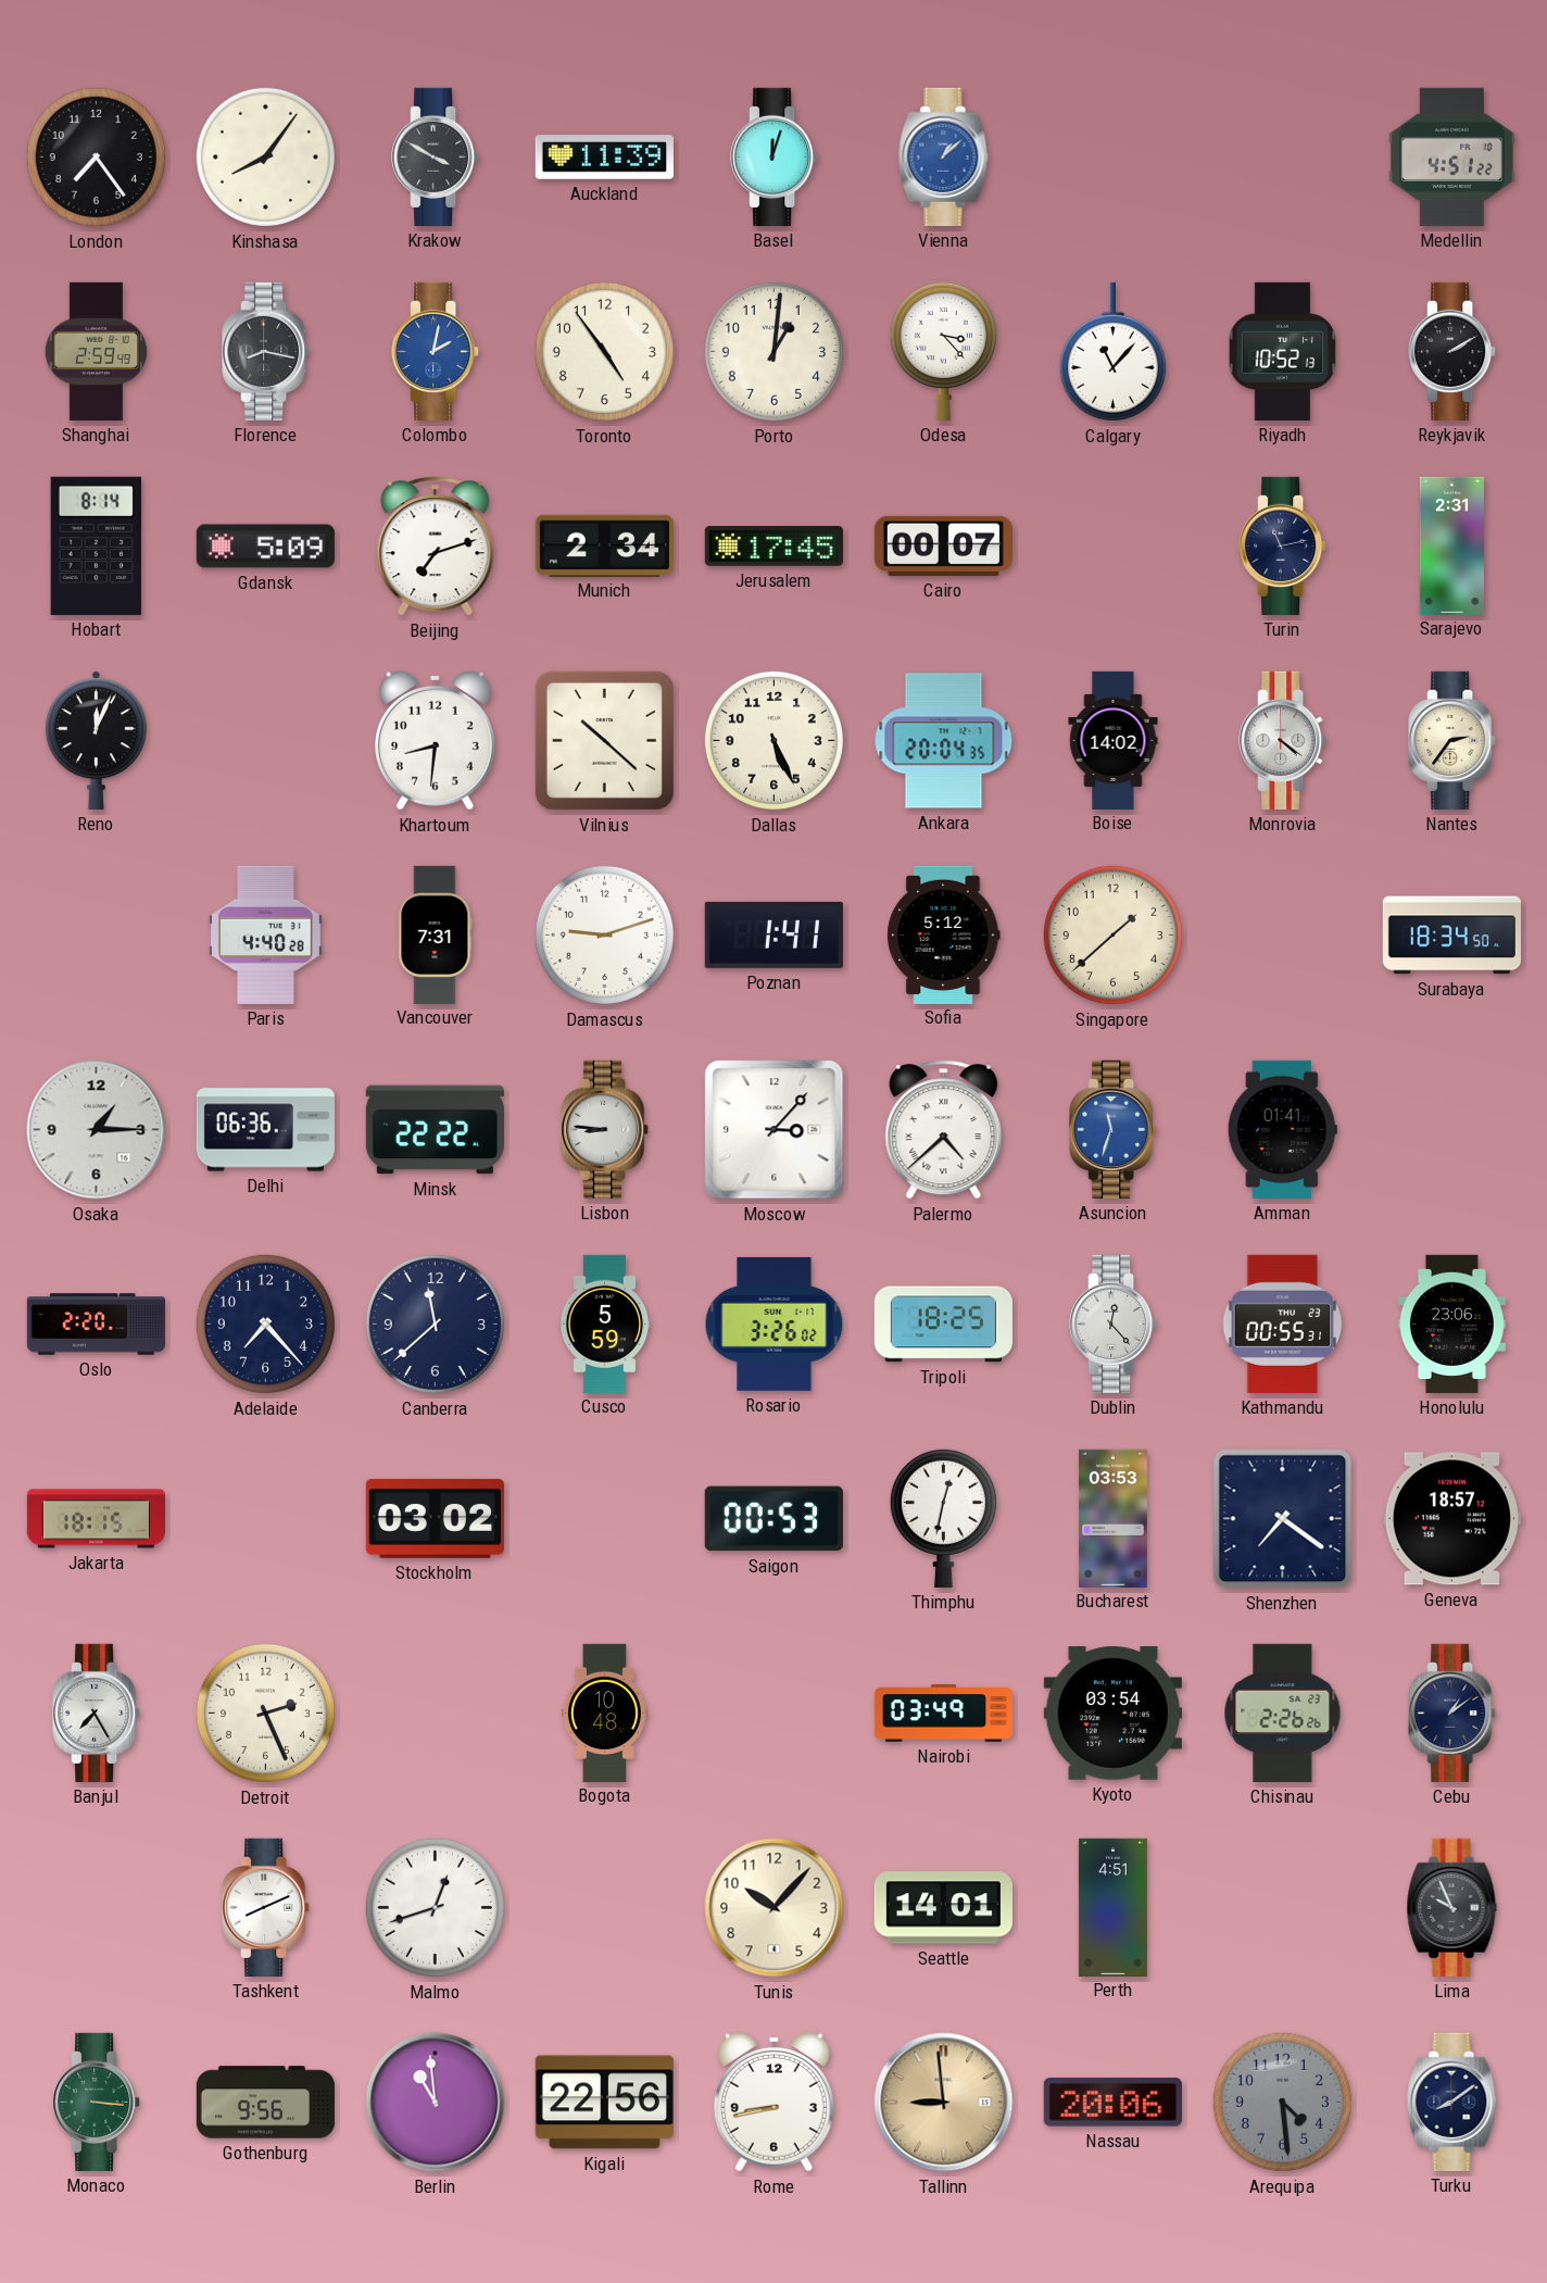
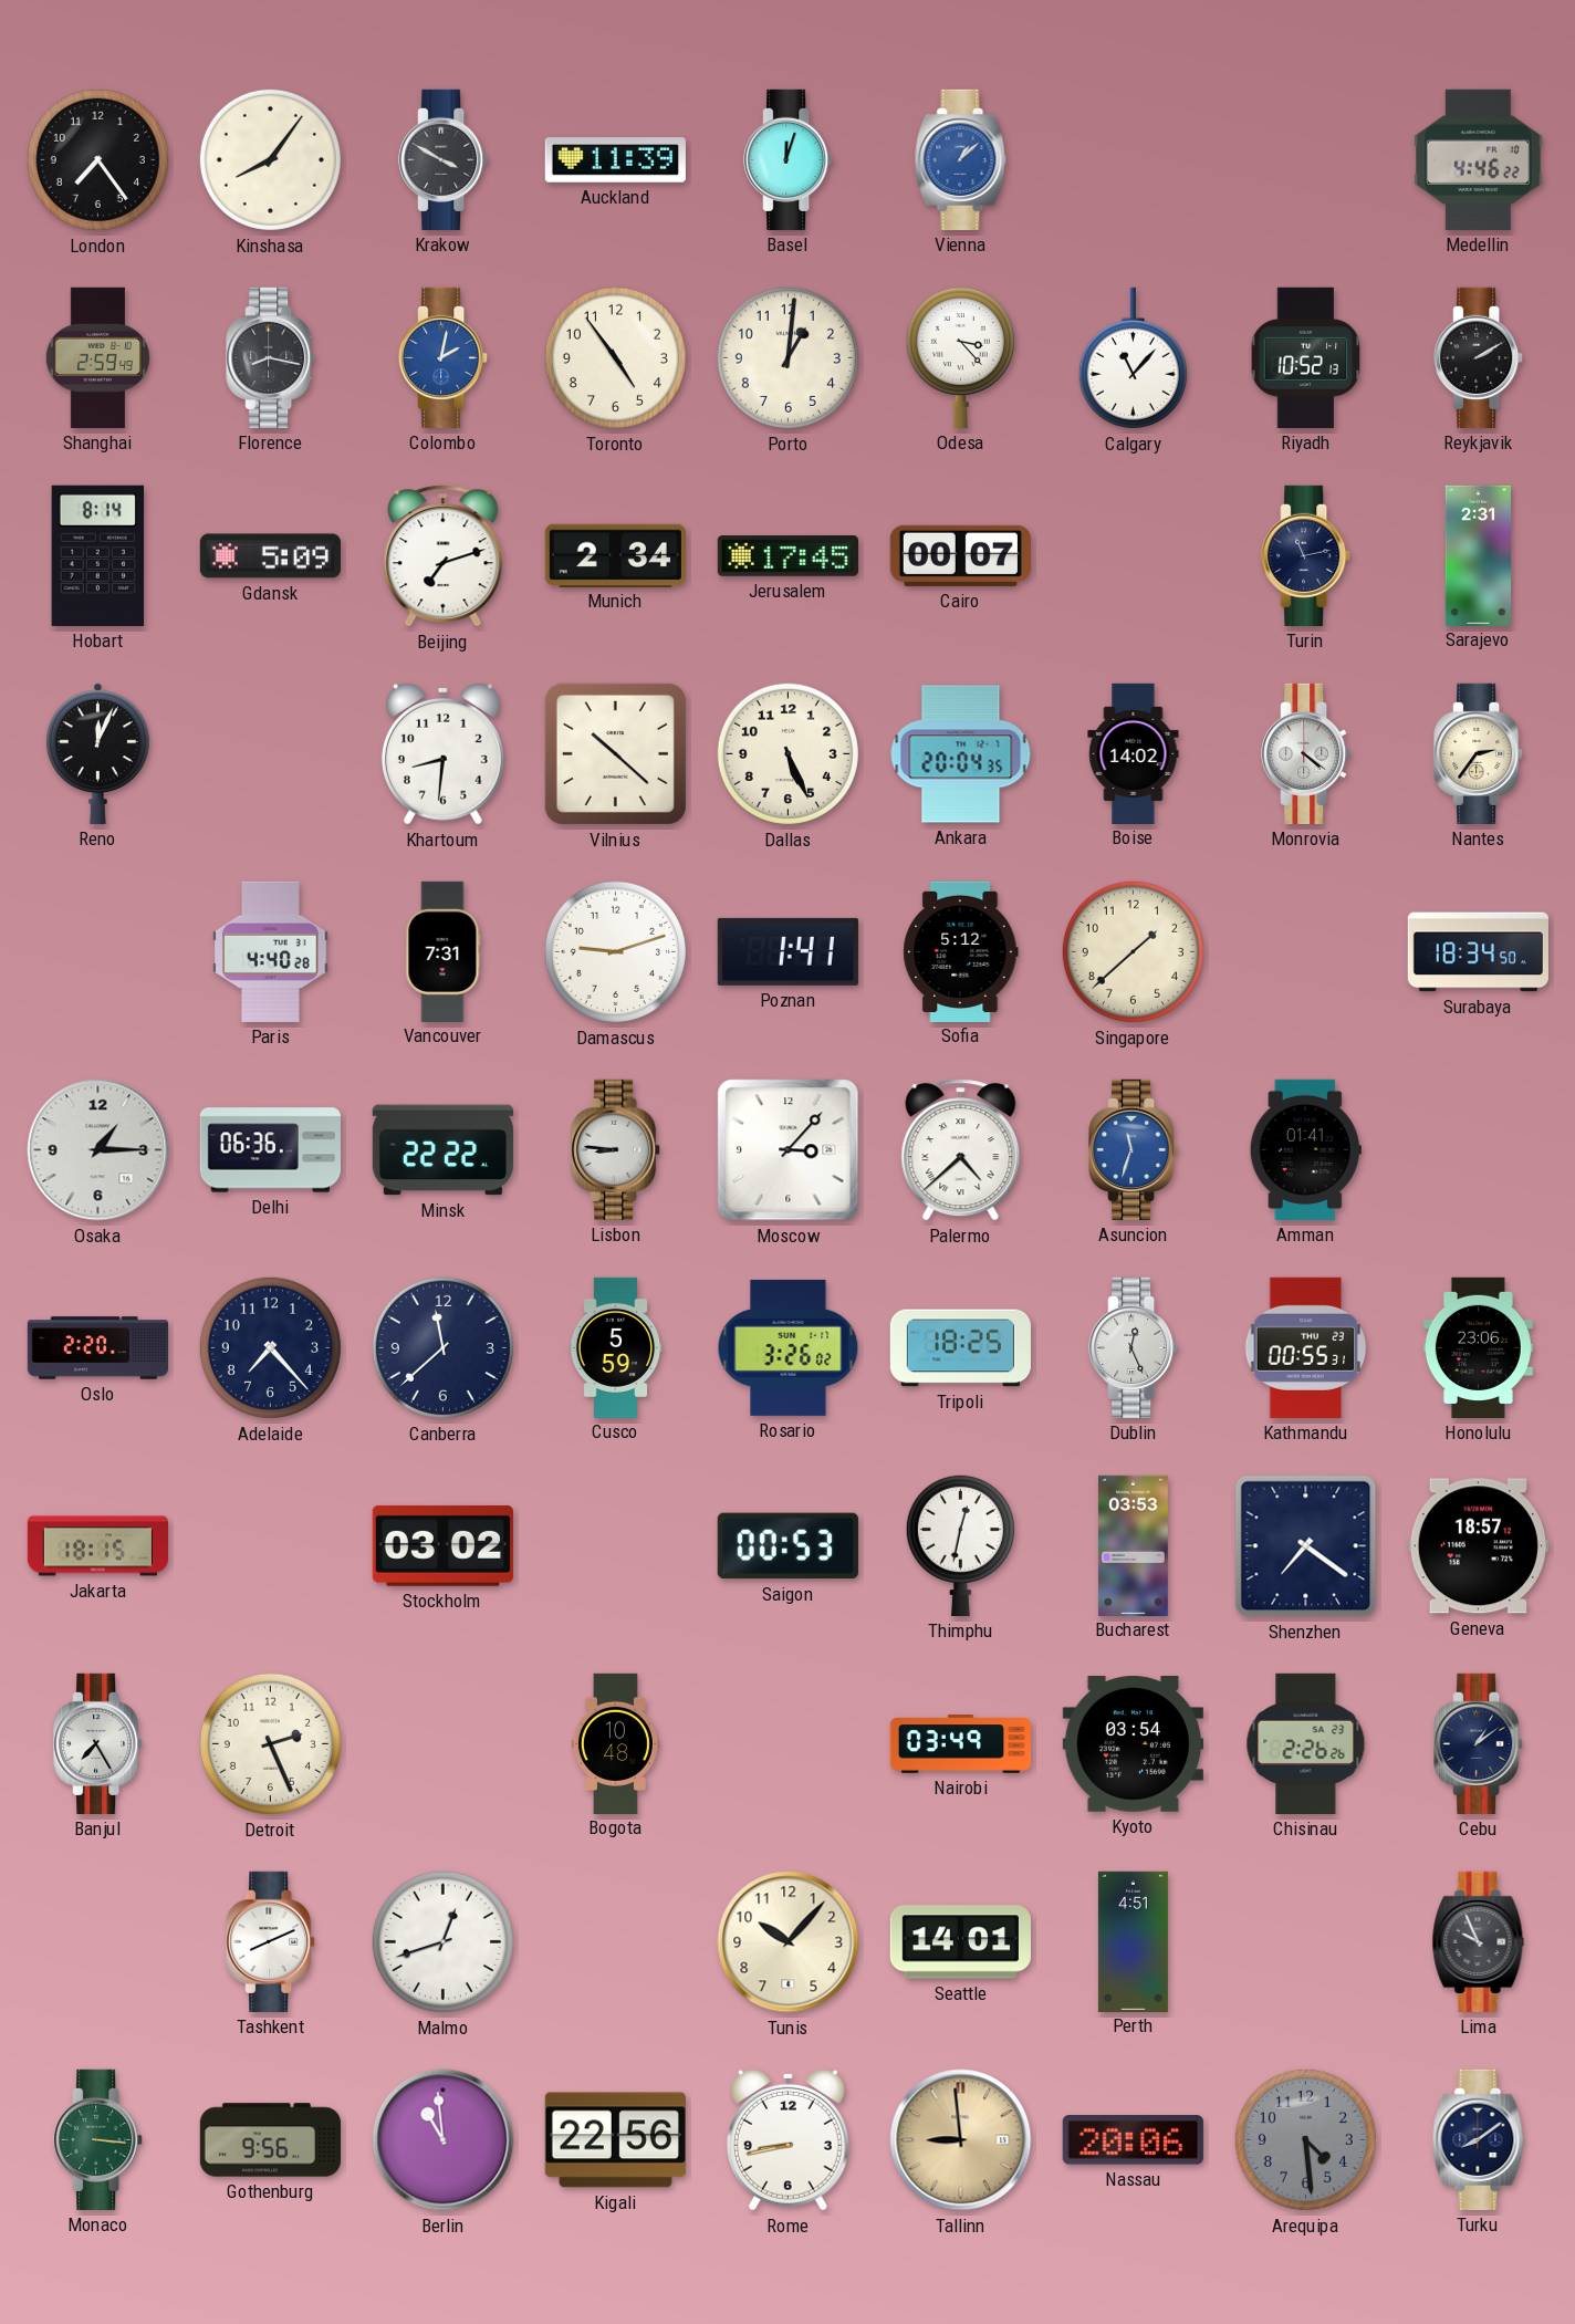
Medellin: 4:51 -> 4:46
Dublin: 12:23 -> 12:26
